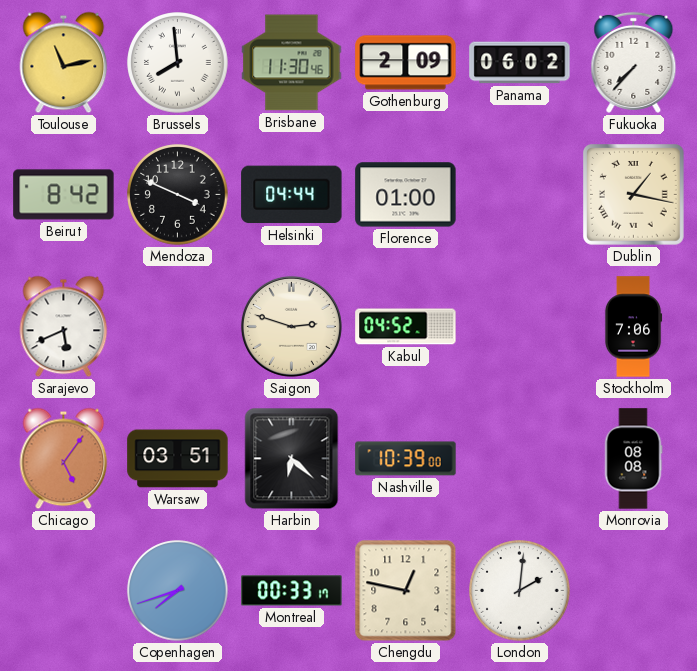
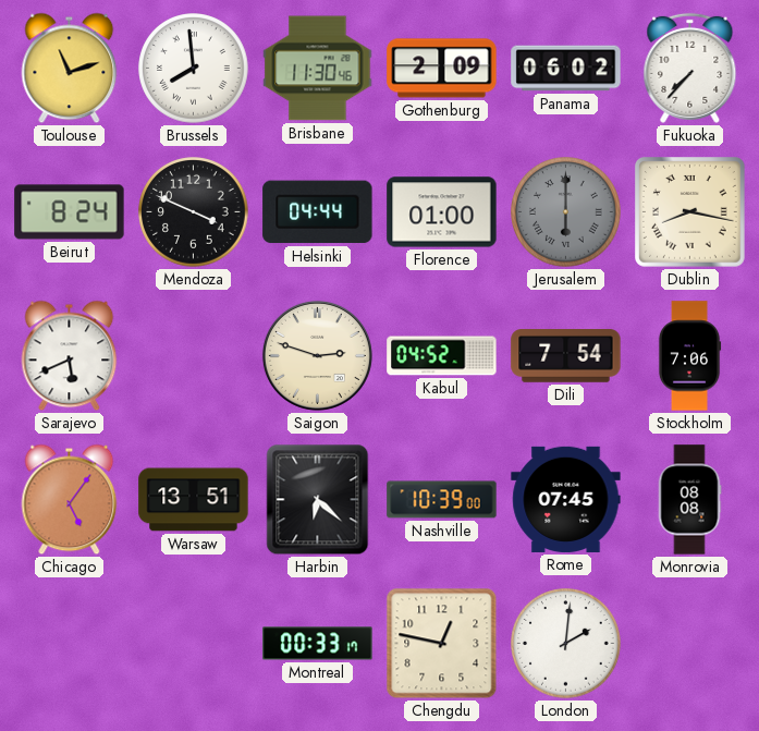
Toulouse: 11:13 -> 11:12
Beirut: 8:42 -> 8:24
Jerusalem: none -> 6:00
Dublin: 1:17 -> 8:17
Dili: none -> 7:54
Warsaw: 03:51 -> 13:51
Rome: none -> 07:45
Copenhagen: 7:42 -> none
